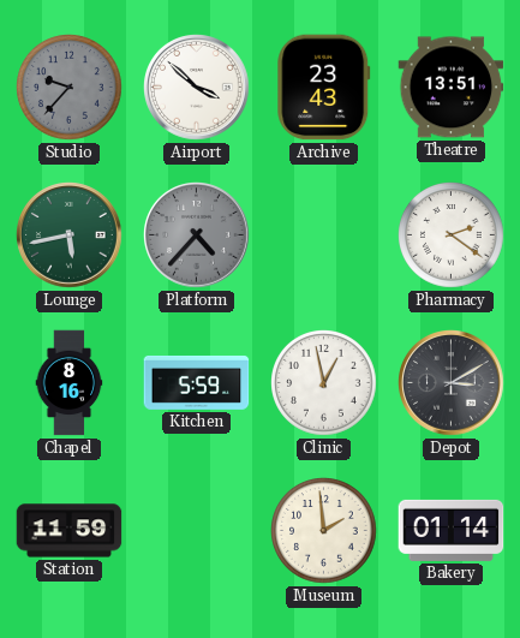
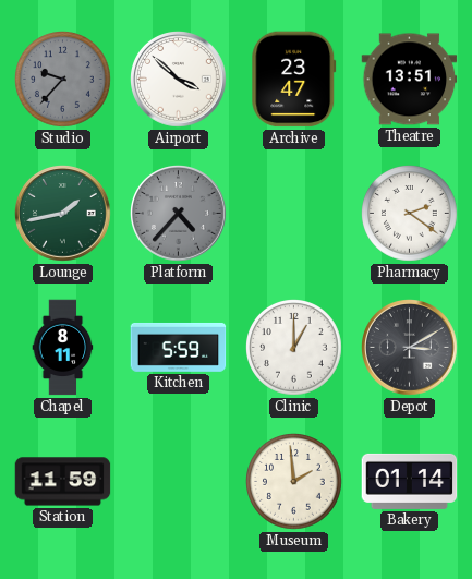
Archive: 23:43 -> 23:47
Lounge: 5:43 -> 1:43
Chapel: 8:16 -> 8:11
Clinic: 12:58 -> 1:00
